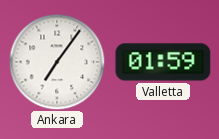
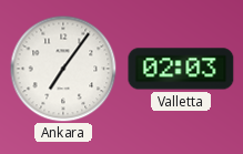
Valletta: 01:59 -> 02:03
